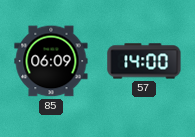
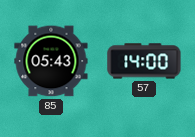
85: 06:09 -> 05:43
